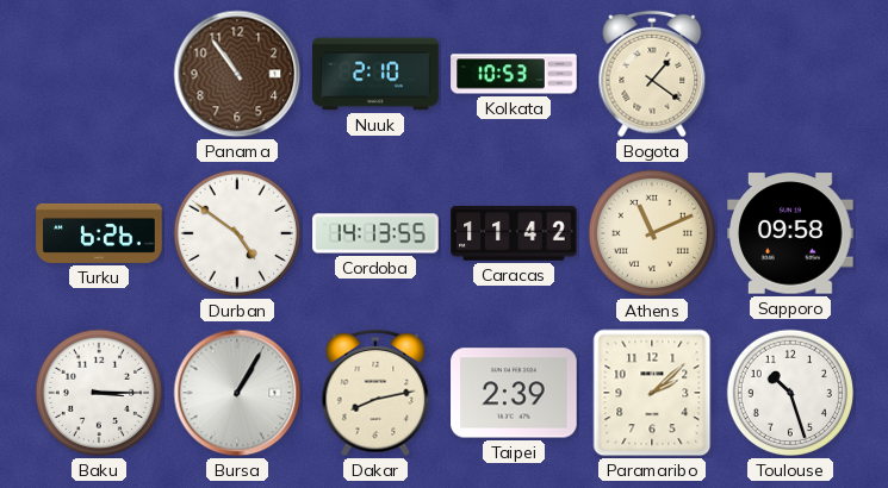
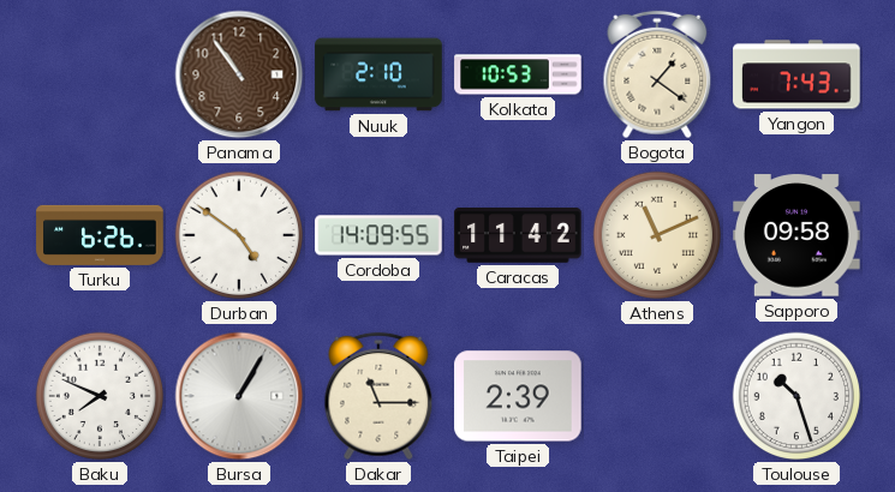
Yangon: none -> 7:43
Cordoba: 14:13 -> 14:09
Baku: 3:15 -> 7:49
Dakar: 8:13 -> 11:15
Paramaribo: 2:08 -> none
